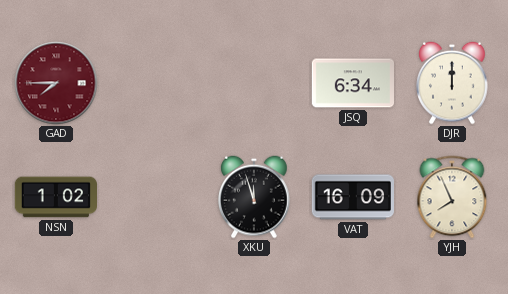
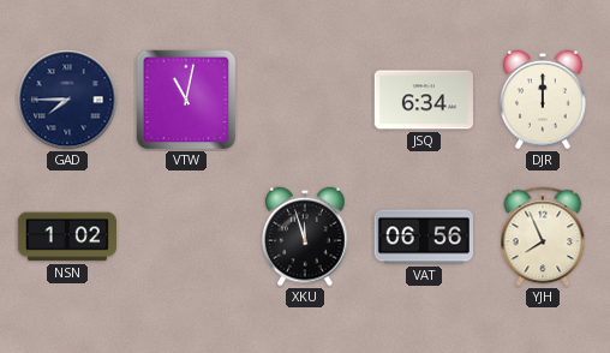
GAD dial: burgundy -> navy
VTW: none -> 11:02
VAT: 16:09 -> 06:56
